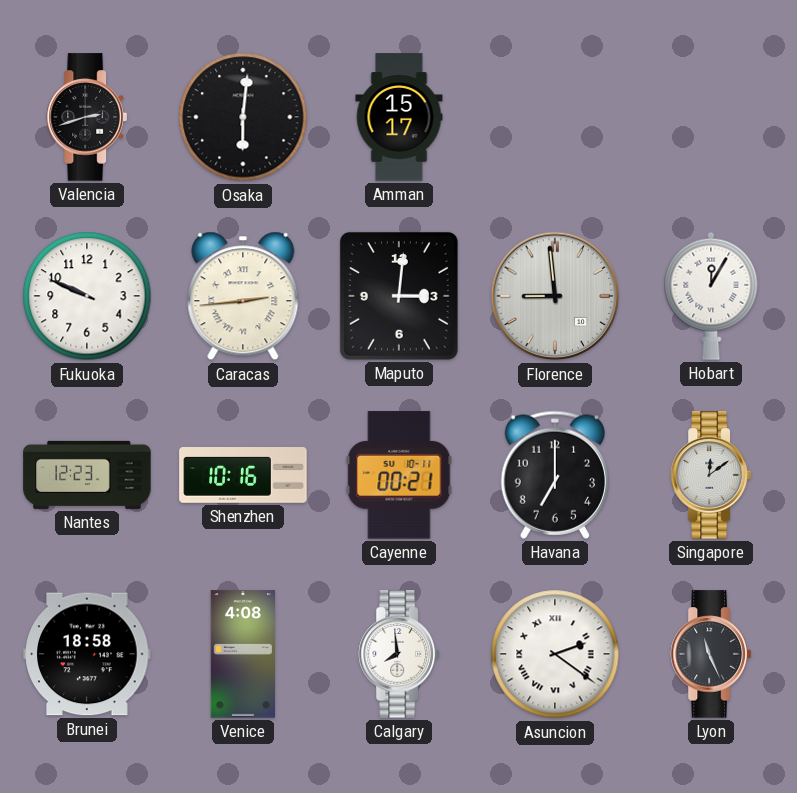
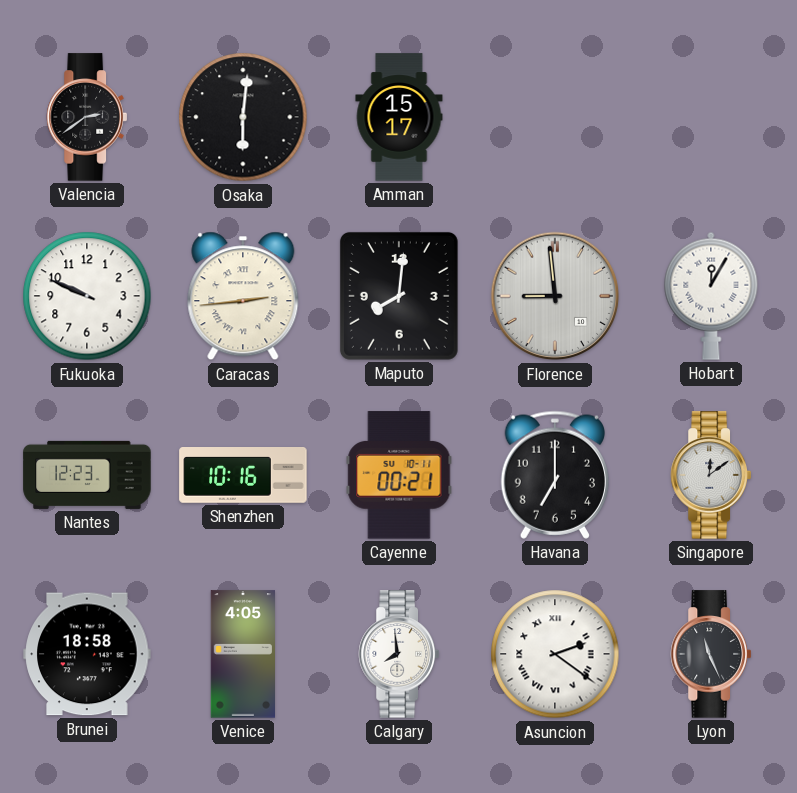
Valencia: 2:42 -> 2:39
Maputo: 3:01 -> 8:01
Venice: 4:08 -> 4:05
